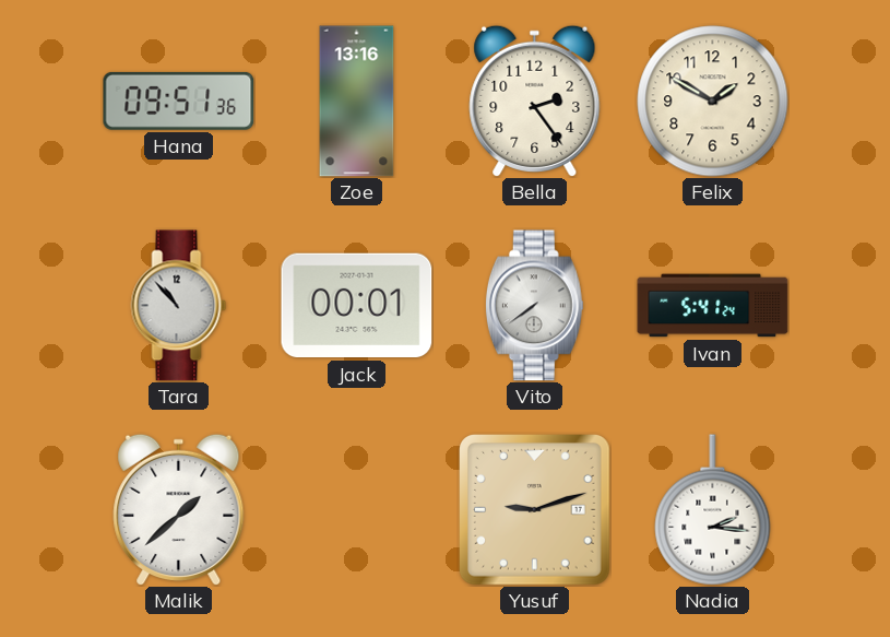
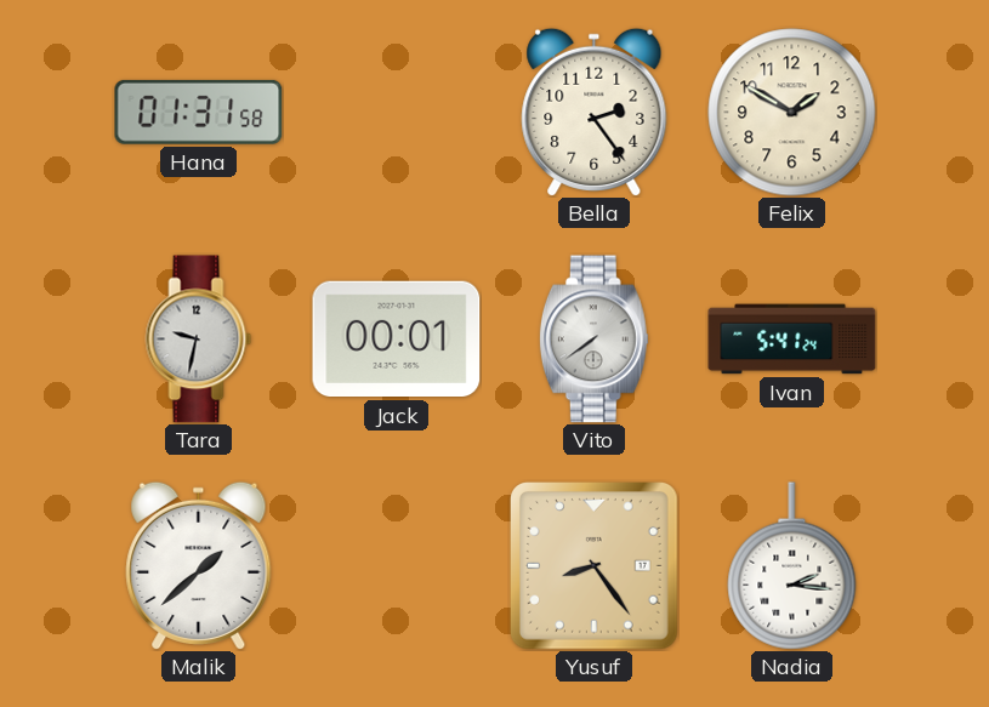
Hana: 09:51 -> 01:31
Zoe: 13:16 -> none
Tara: 10:53 -> 9:32
Yusuf: 9:12 -> 8:24
